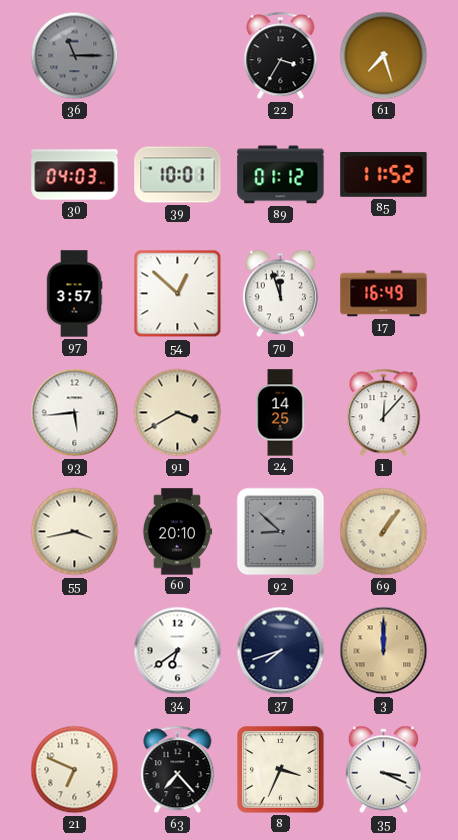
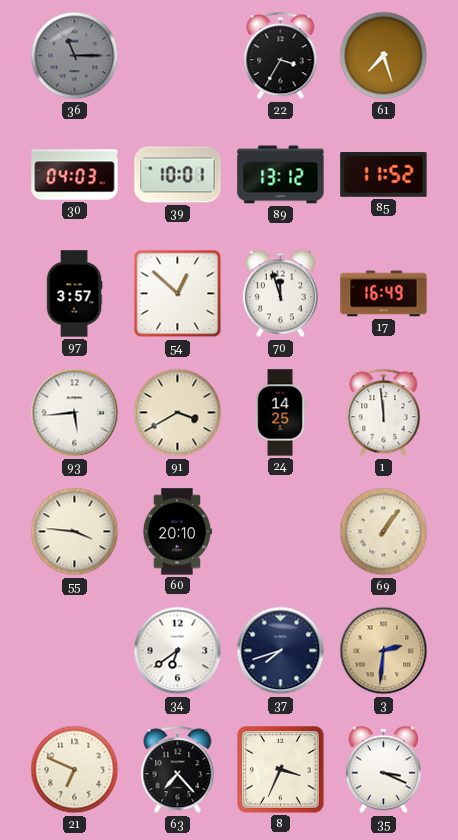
89: 01:12 -> 13:12
1: 12:07 -> 11:59
55: 3:43 -> 3:46
92: 8:52 -> none
3: 12:00 -> 2:31
